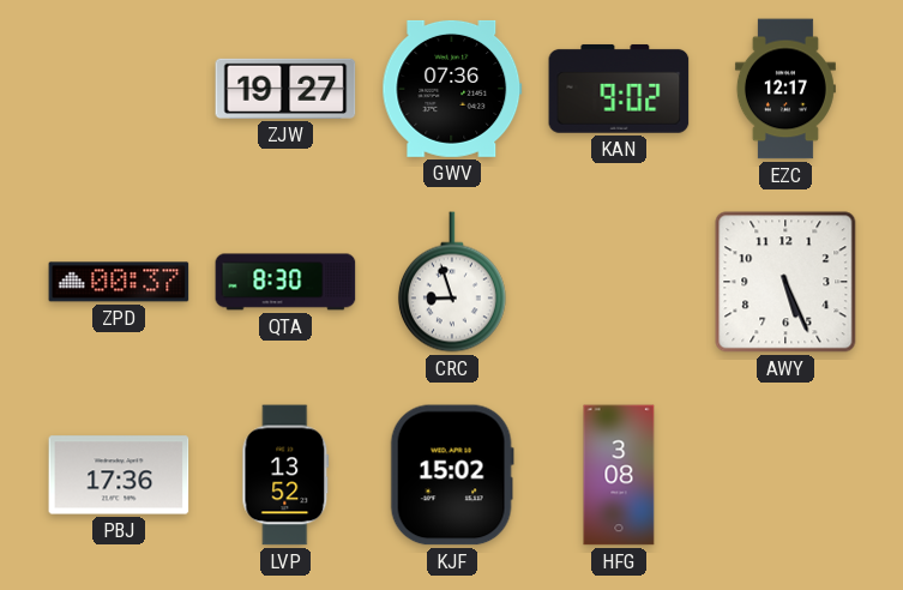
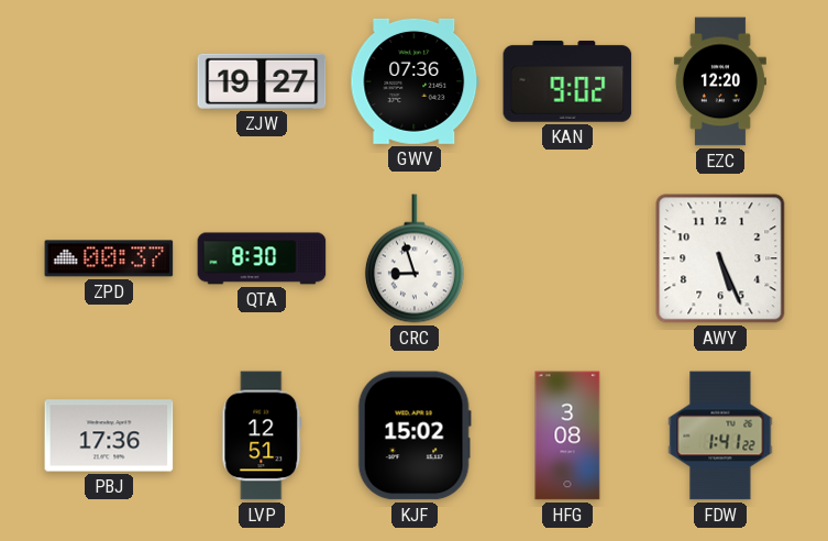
EZC: 12:17 -> 12:20
LVP: 13:52 -> 12:51
FDW: none -> 1:41
